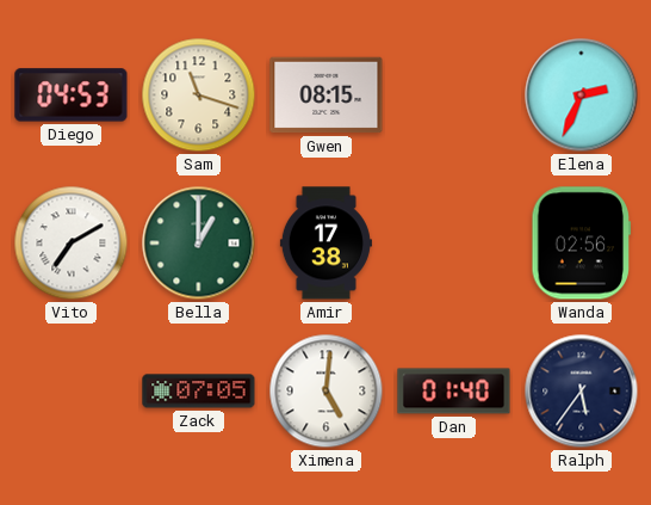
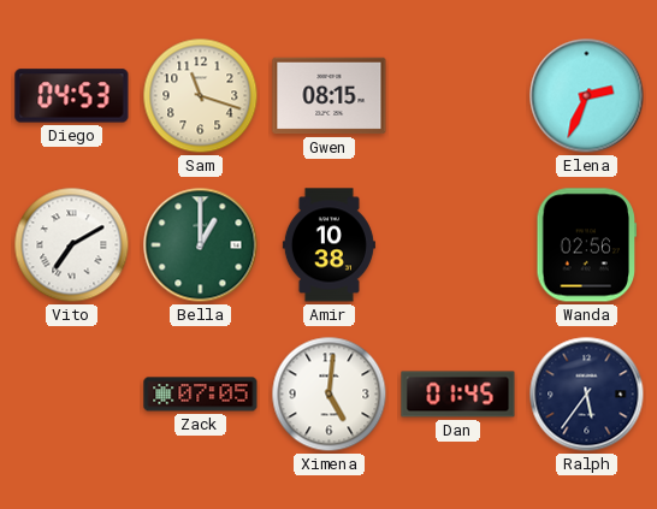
Amir: 17:38 -> 10:38
Dan: 01:40 -> 01:45
